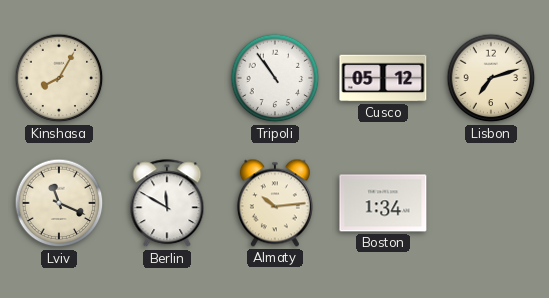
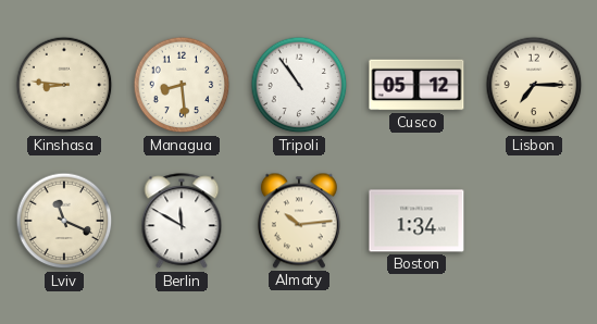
Kinshasa: 8:05 -> 8:46
Managua: none -> 8:29
Lisbon: 7:12 -> 7:15
